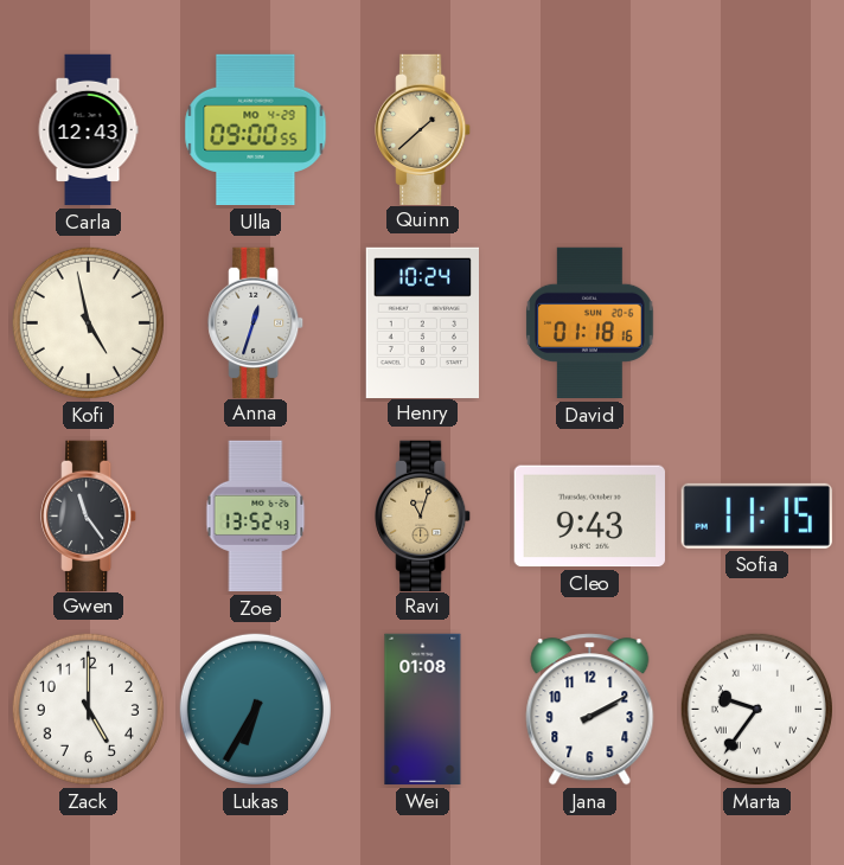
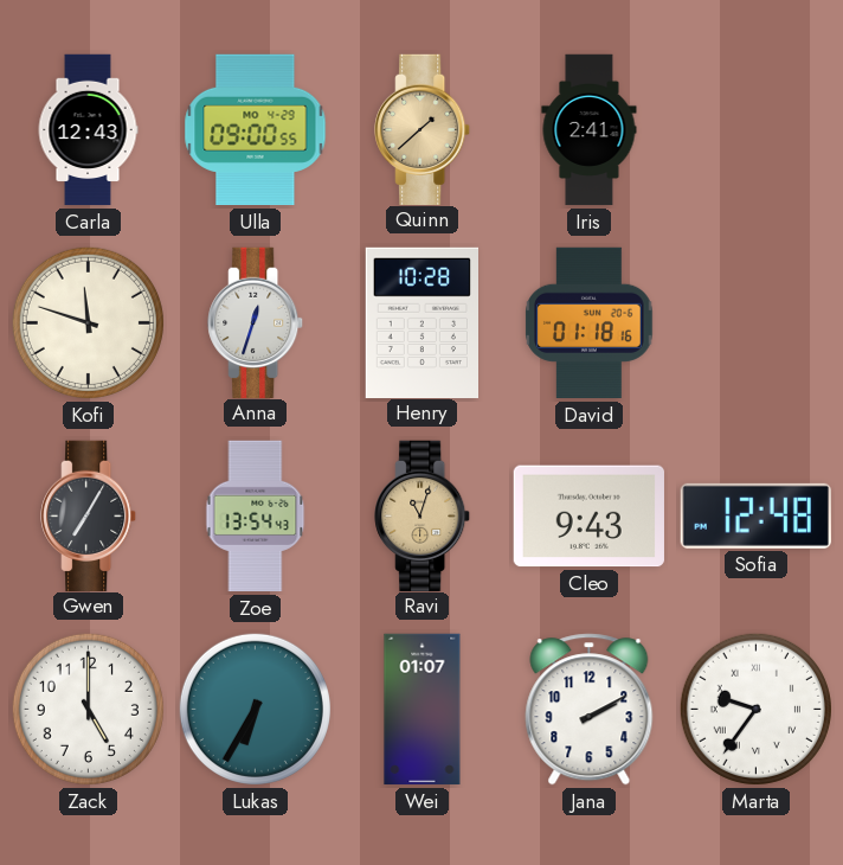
Iris: none -> 2:41
Kofi: 4:58 -> 11:48
Henry: 10:24 -> 10:28
Gwen: 11:24 -> 7:05
Zoe: 13:52 -> 13:54
Sofia: 11:15 -> 12:48
Wei: 01:08 -> 01:07
